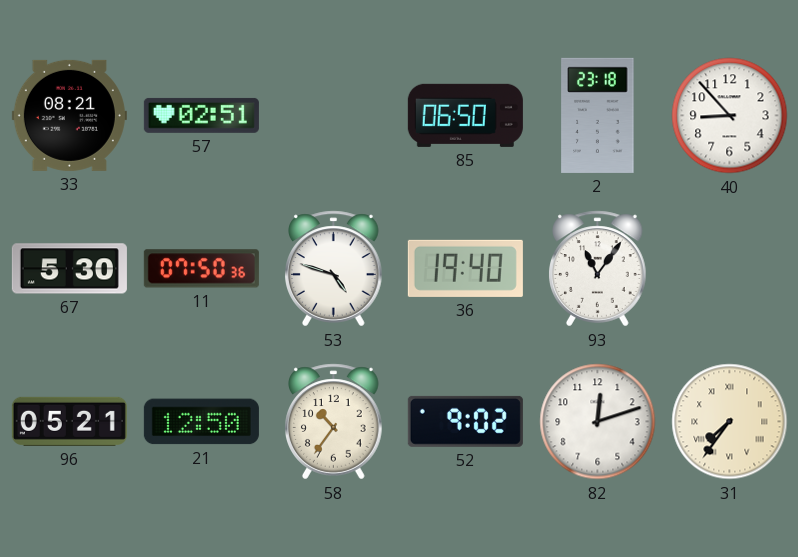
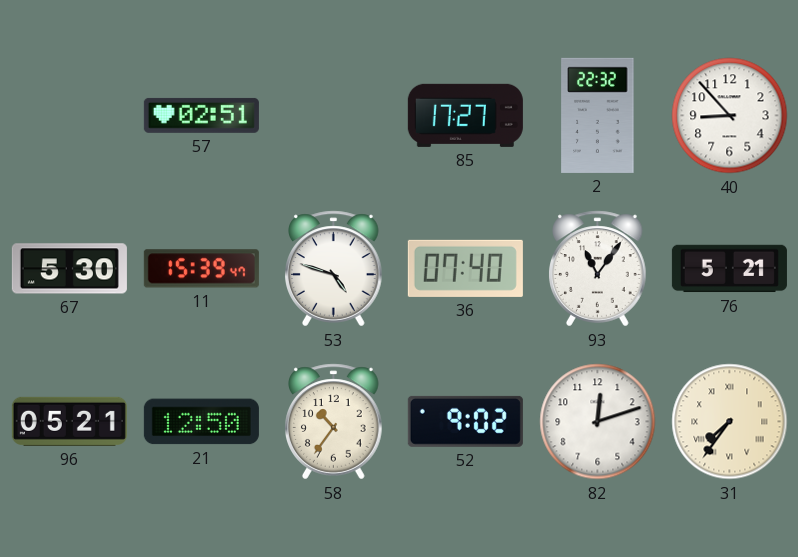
33: 08:21 -> none
85: 06:50 -> 17:27
2: 23:18 -> 22:32
11: 07:50 -> 15:39
36: 19:40 -> 07:40
76: none -> 5:21
